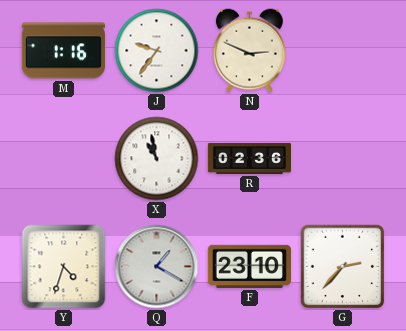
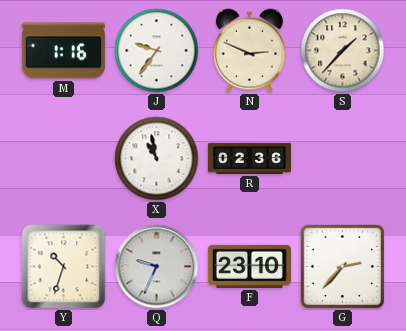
S: none -> 1:37
Y: 4:33 -> 10:33
Q: 1:20 -> 9:34
